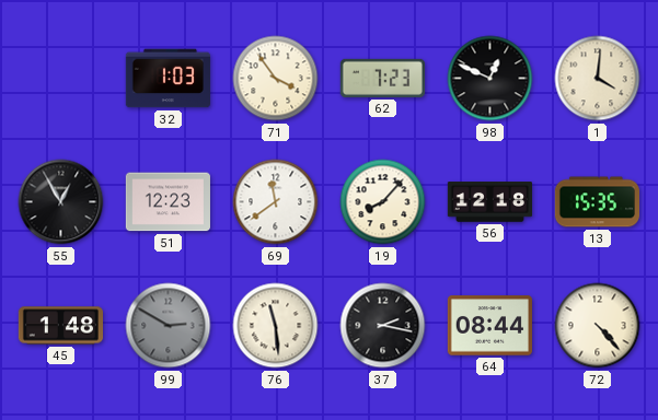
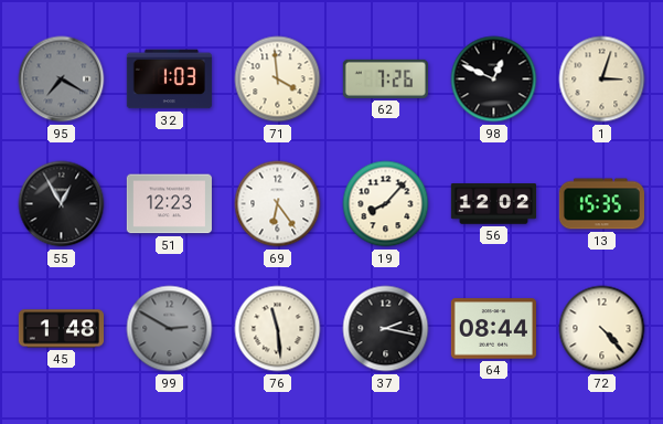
95: none -> 7:20
71: 3:54 -> 3:59
62: 7:23 -> 7:26
1: 4:01 -> 3:03
69: 11:39 -> 6:24
56: 12:18 -> 12:02
